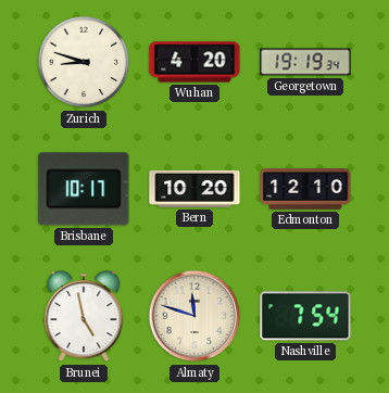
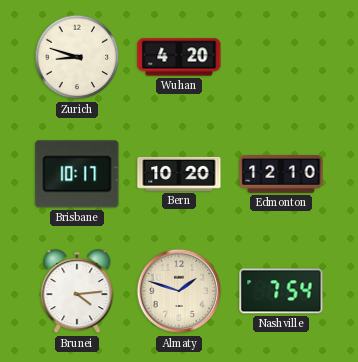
Georgetown: 19:19 -> none
Brunei: 4:58 -> 4:14
Almaty: 11:48 -> 1:48
